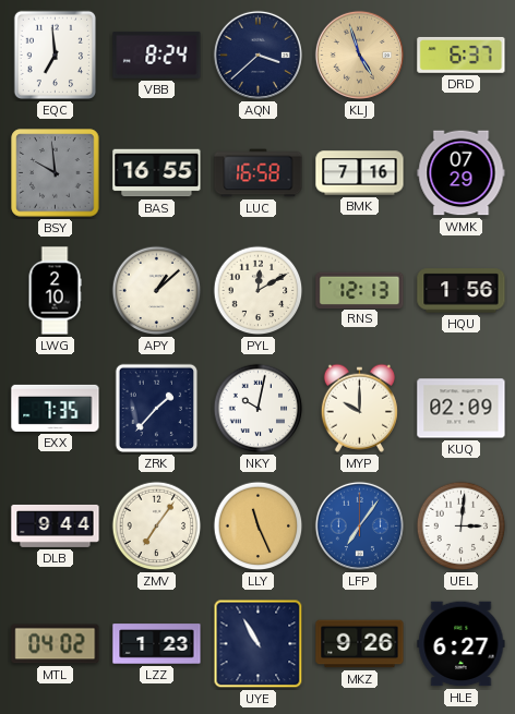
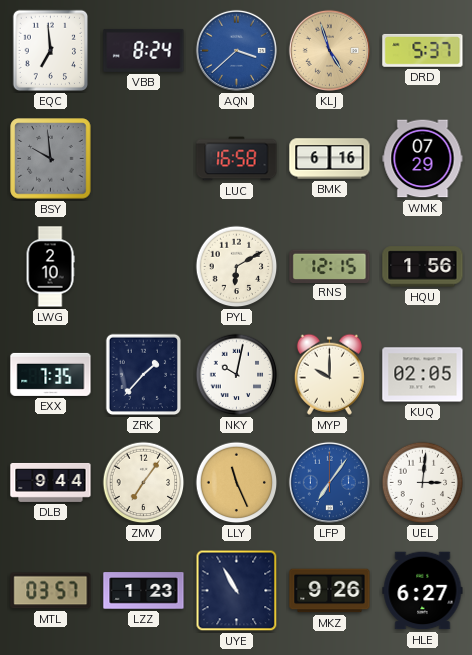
AQN dial: navy -> blue
DRD: 6:37 -> 5:37
BAS: 16:55 -> none
BMK: 7:16 -> 6:16
APY: 1:08 -> none
PYL: 12:10 -> 6:10
RNS: 12:13 -> 12:15
KUQ: 02:09 -> 02:05
MTL: 04:02 -> 03:57
